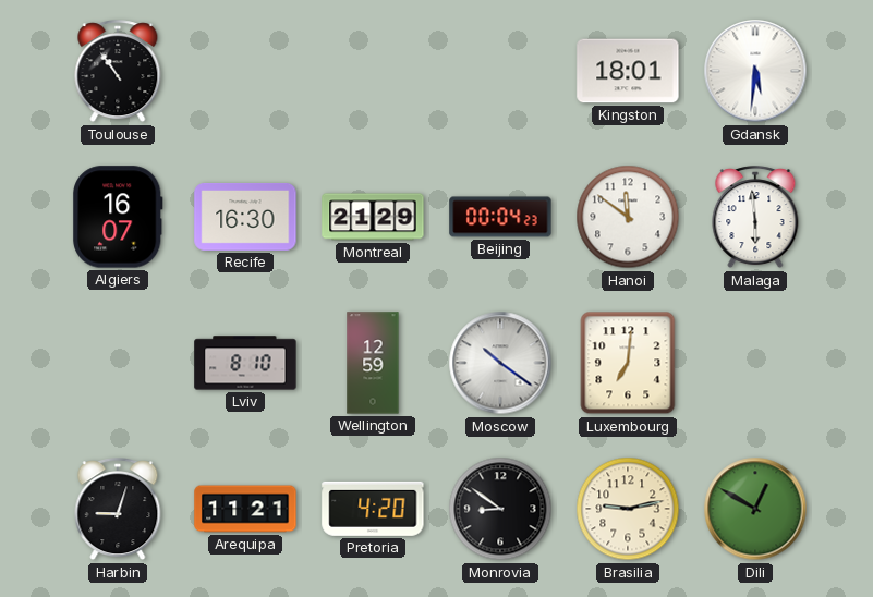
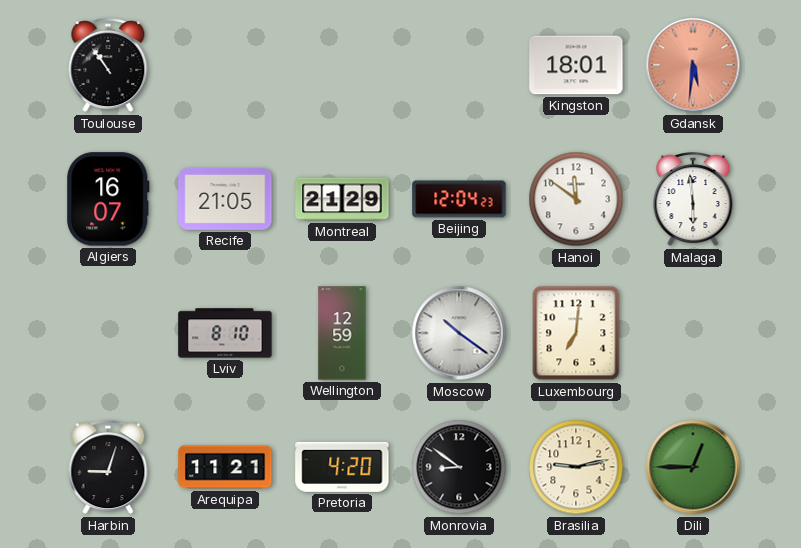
Gdansk dial: white -> salmon
Recife: 16:30 -> 21:05
Beijing: 00:04 -> 12:04
Dili: 12:50 -> 12:45
